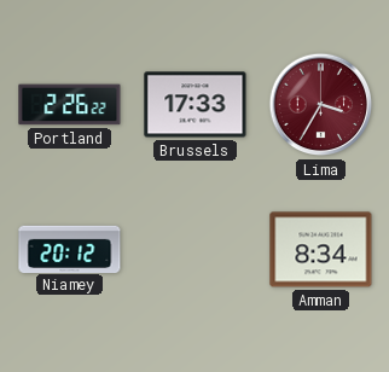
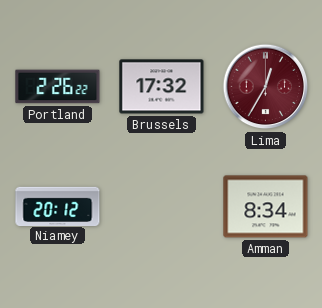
Brussels: 17:33 -> 17:32
Lima: 3:35 -> 12:35
